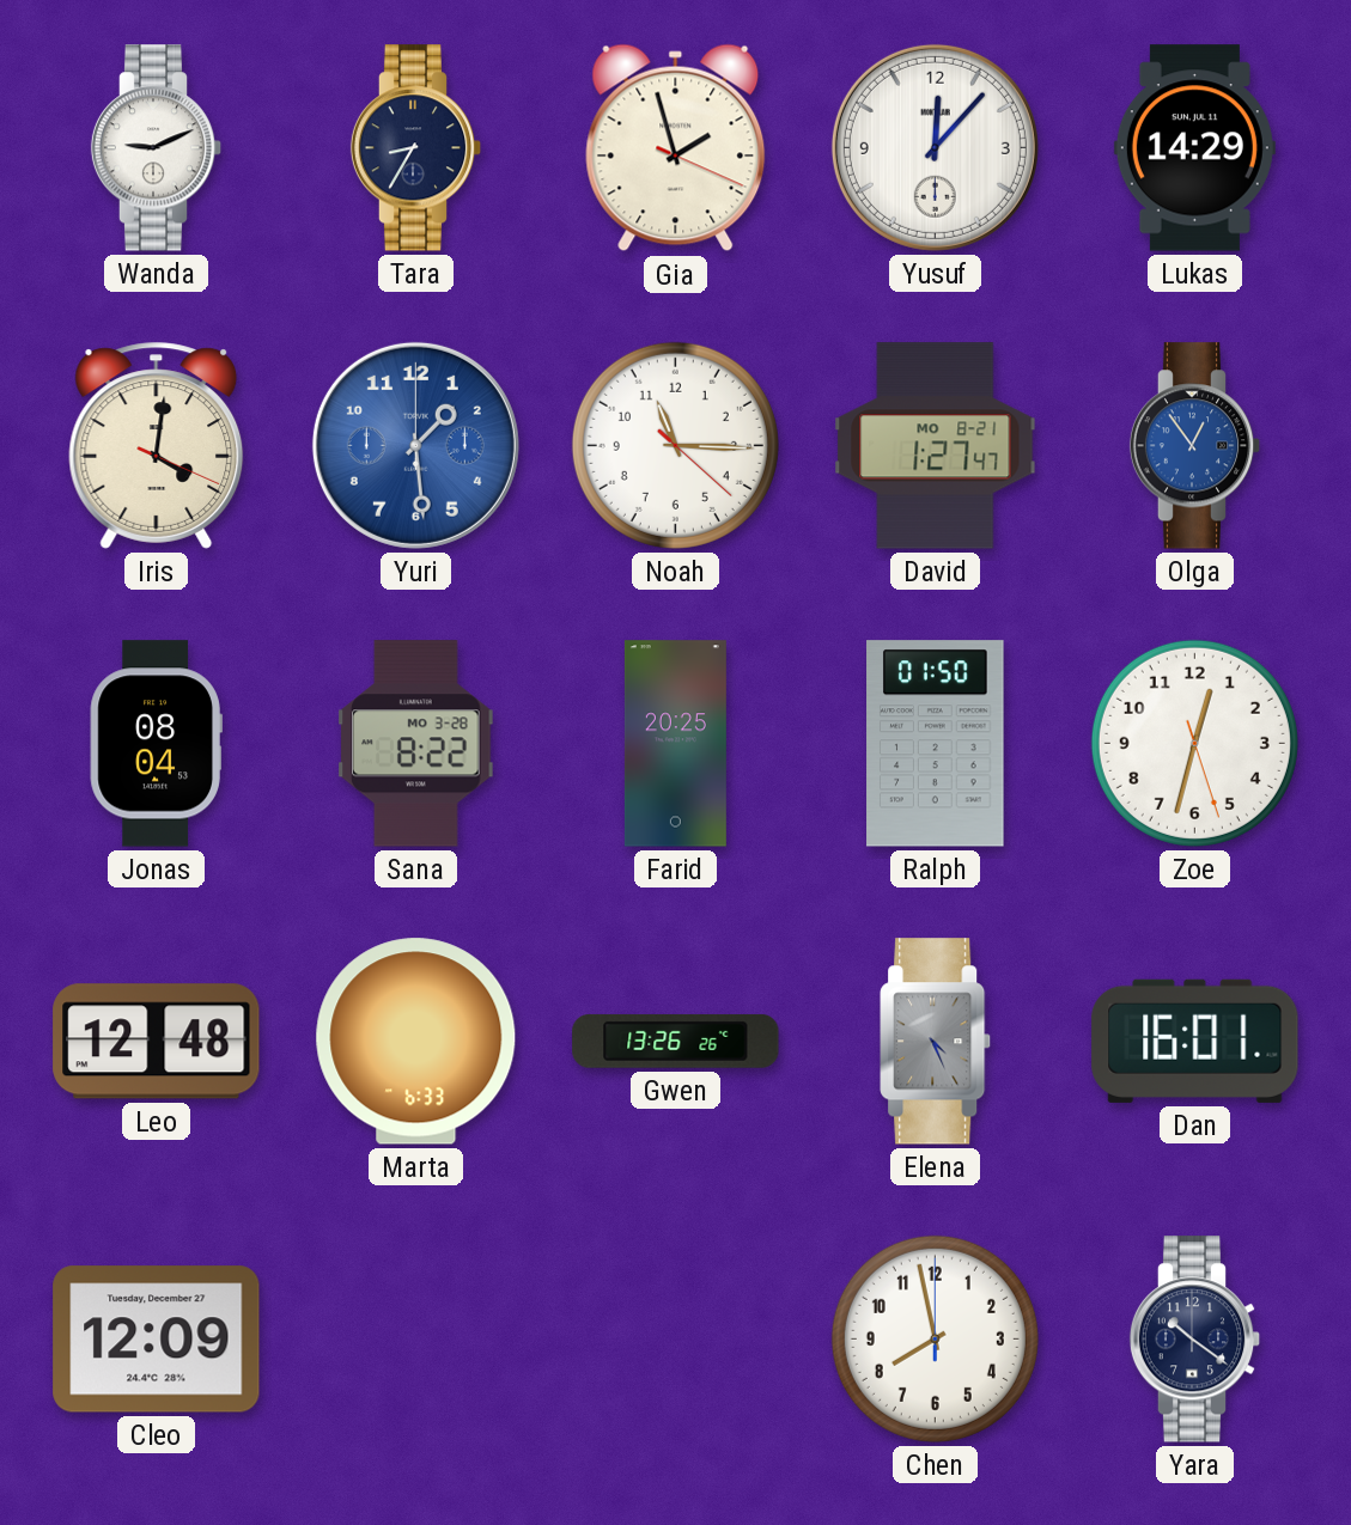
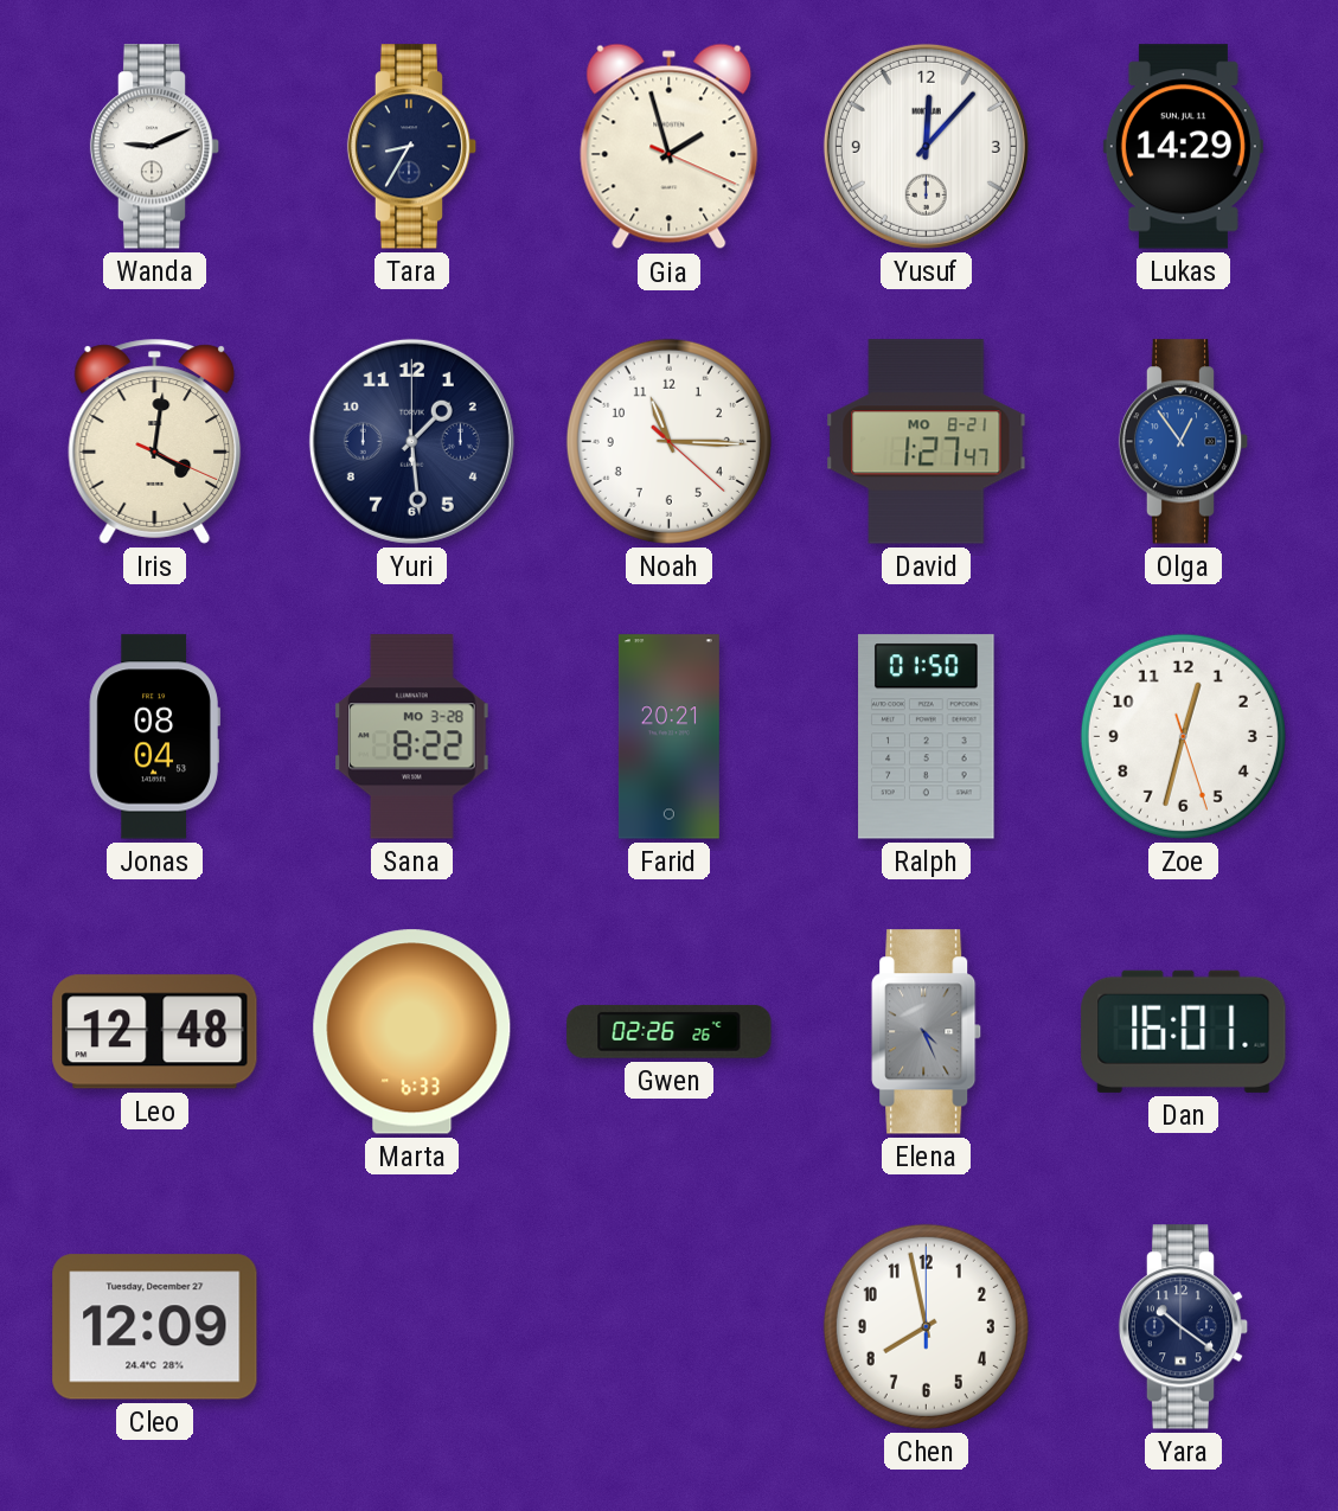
Yuri dial: blue -> navy
Farid: 20:25 -> 20:21
Gwen: 13:26 -> 02:26
